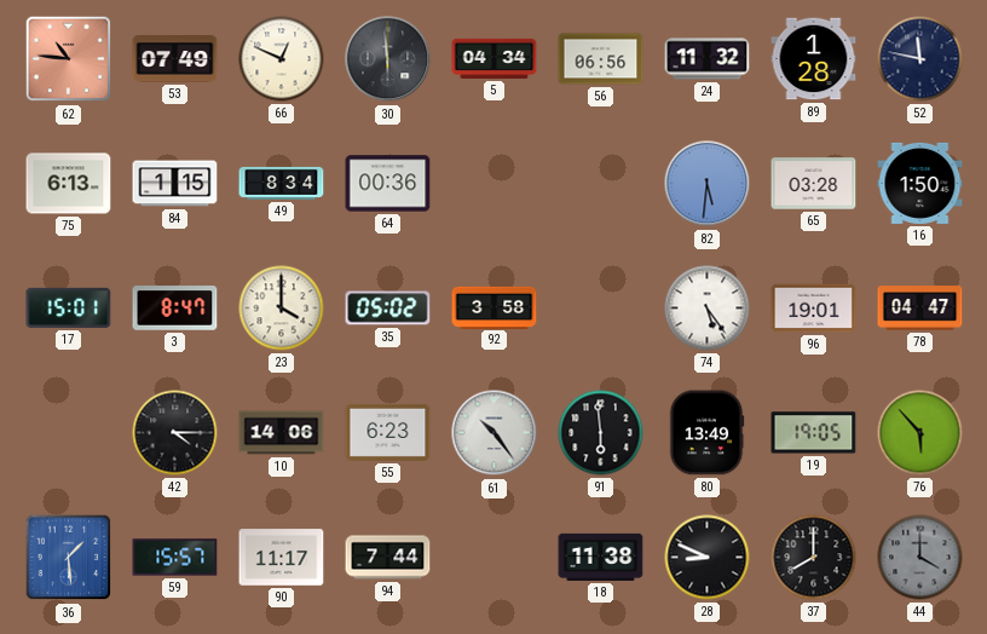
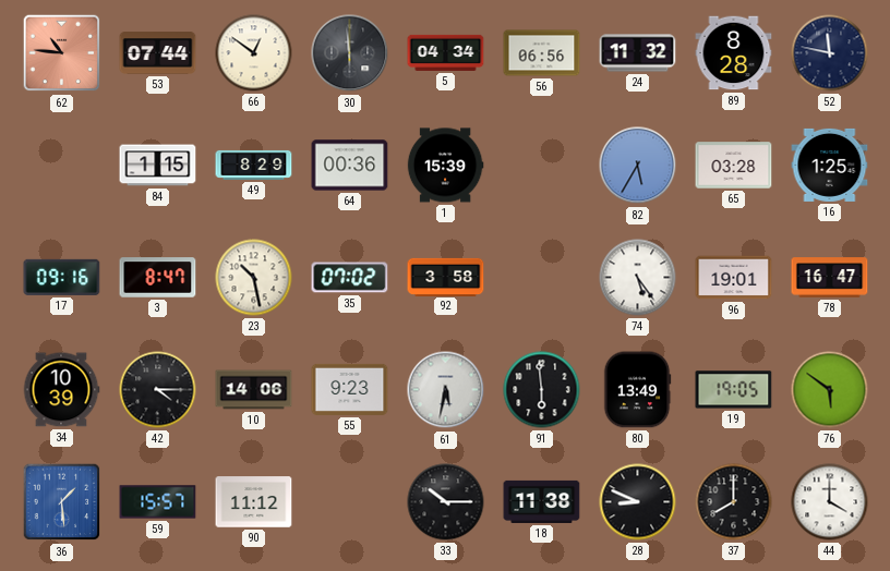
53: 07:49 -> 07:44
66: 12:49 -> 12:51
89: 1:28 -> 8:28
75: 6:13 -> none
49: 8:34 -> 8:29
1: none -> 15:39
82: 5:31 -> 5:35
16: 1:50 -> 1:25
17: 15:01 -> 09:16
23: 4:00 -> 10:28
35: 05:02 -> 07:02
78: 04:47 -> 16:47
34: none -> 10:39
55: 6:23 -> 9:23
61: 10:24 -> 5:32
76: 5:53 -> 5:51
90: 11:17 -> 11:12
94: 7:44 -> none
33: none -> 10:15
44 dial: grey -> white
